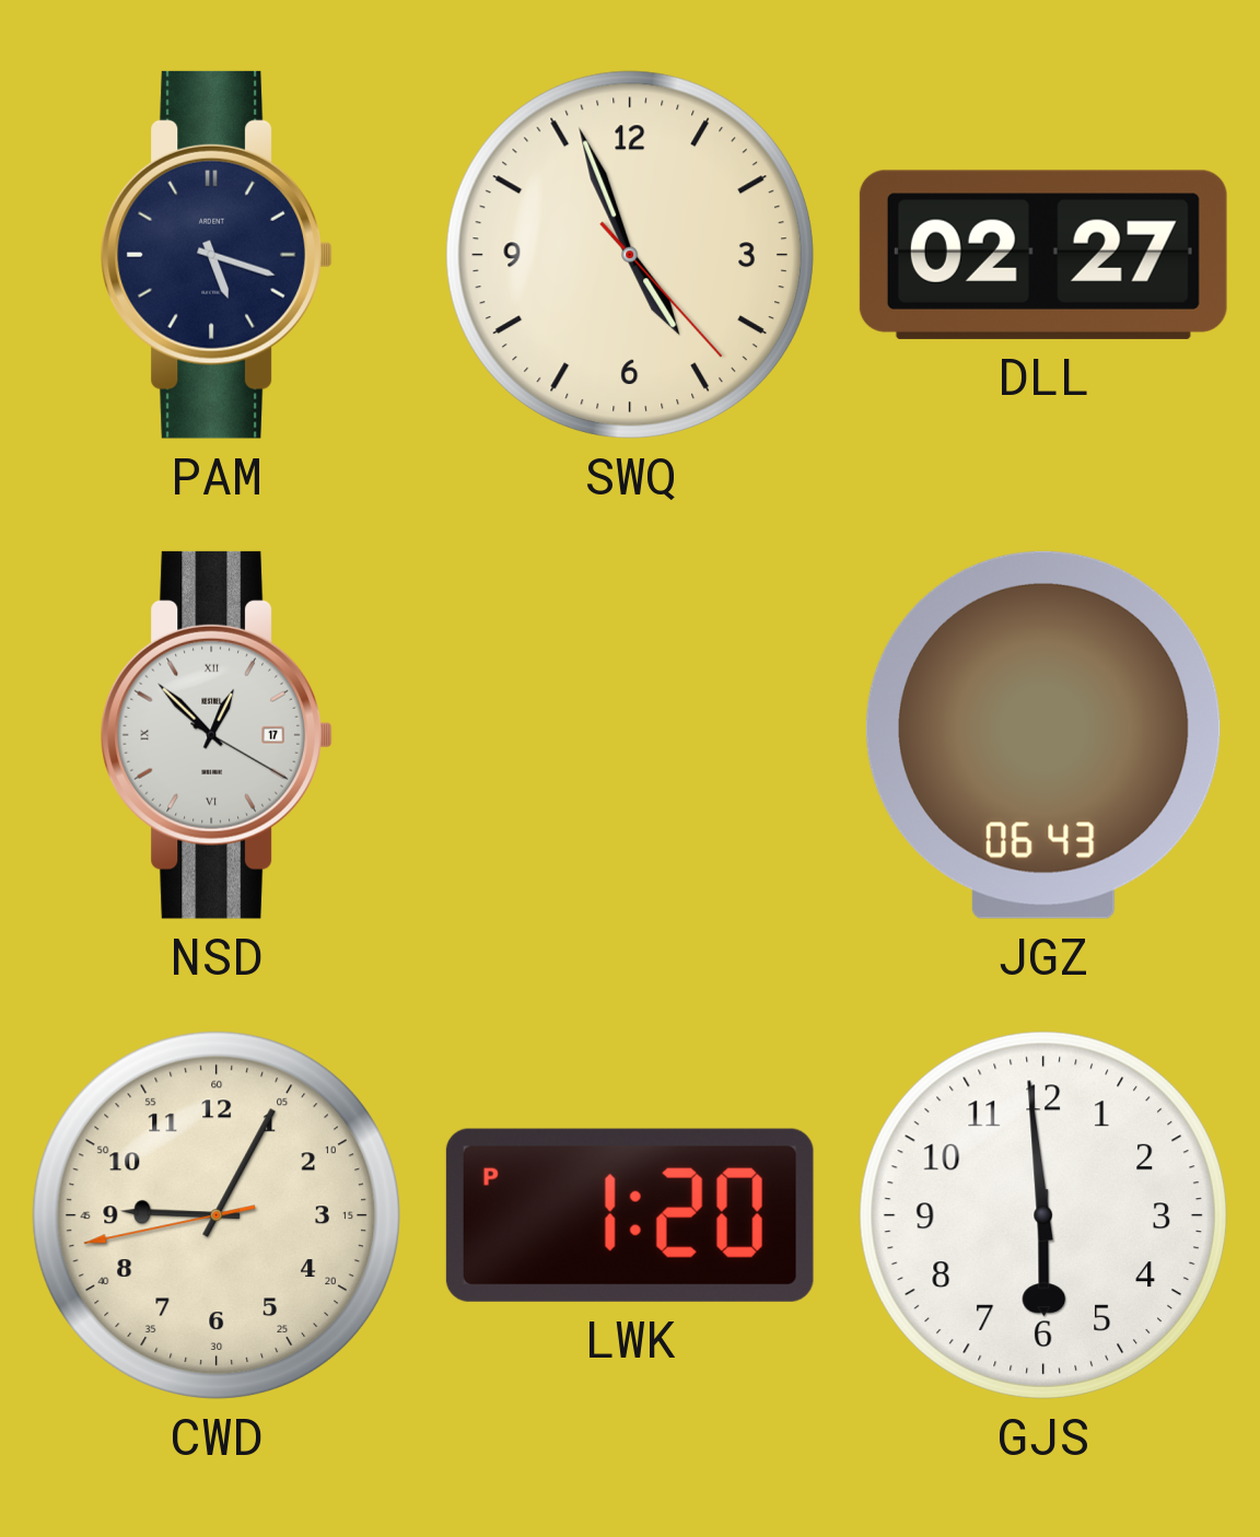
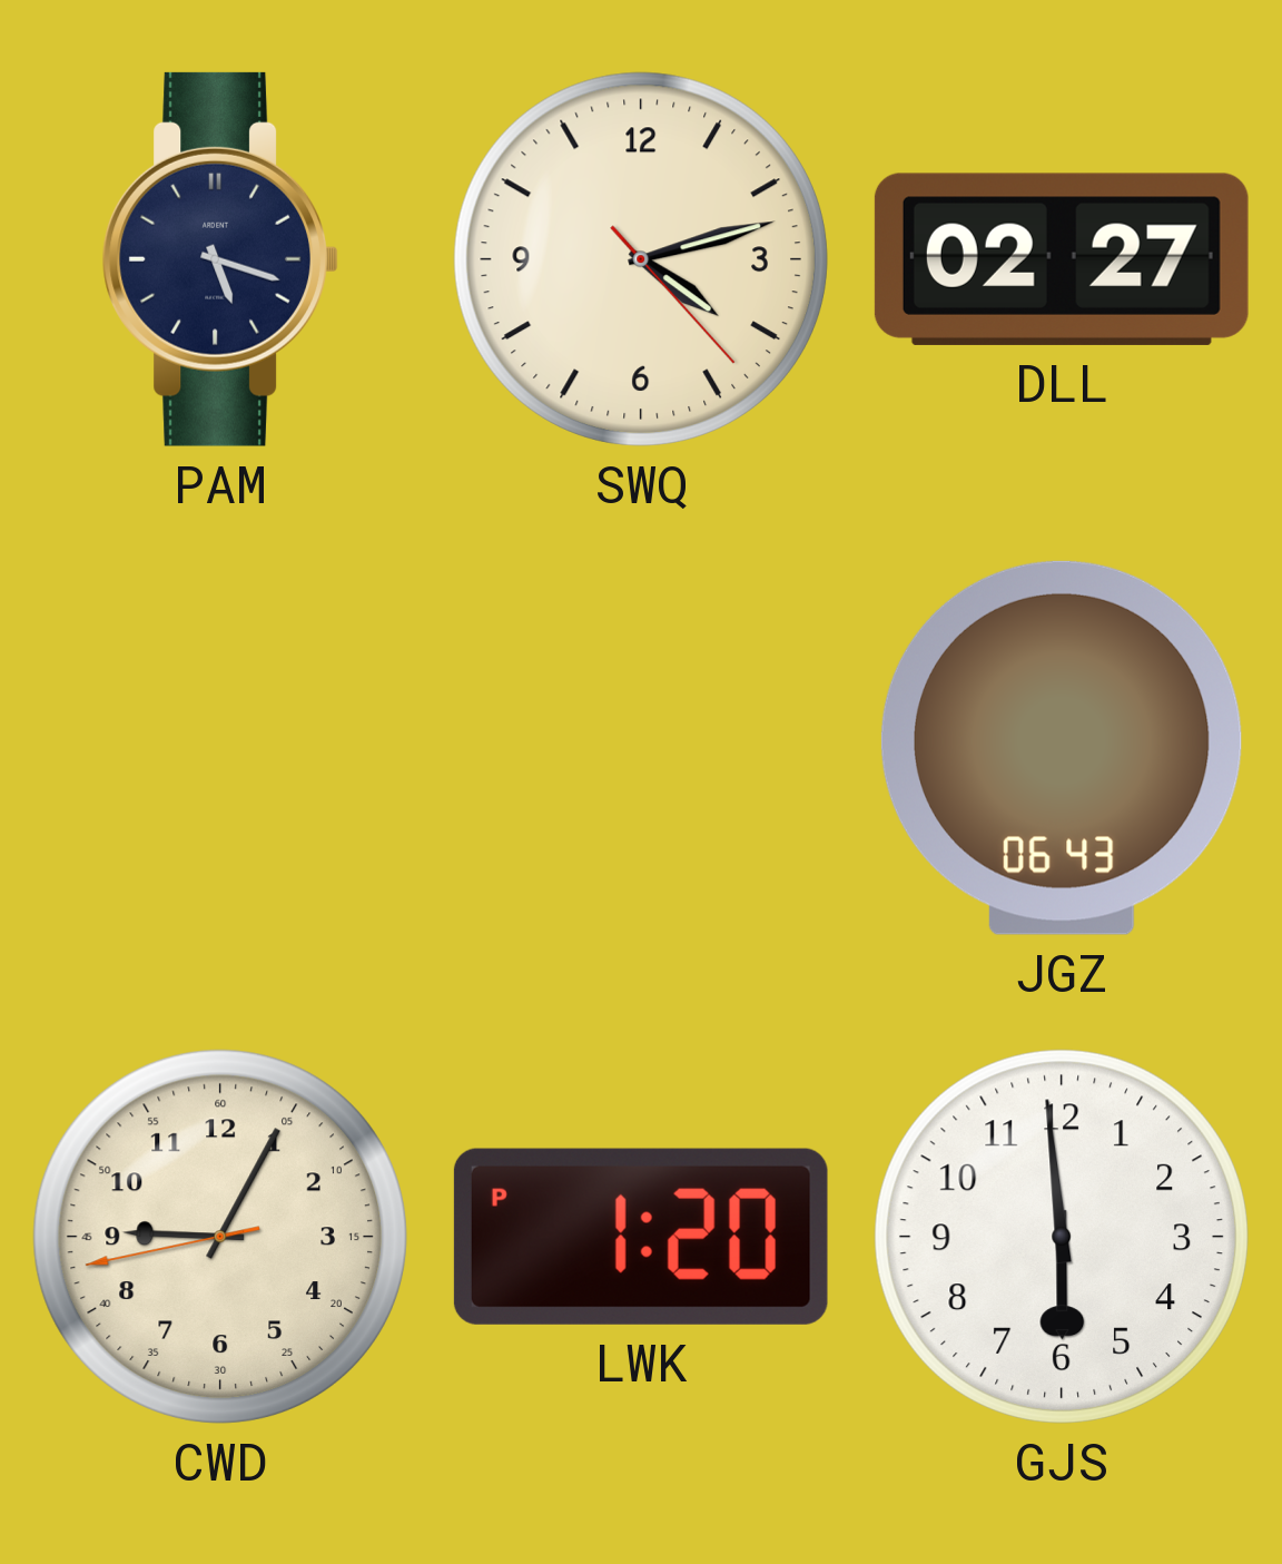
SWQ: 4:56 -> 4:12
NSD: 12:52 -> none
